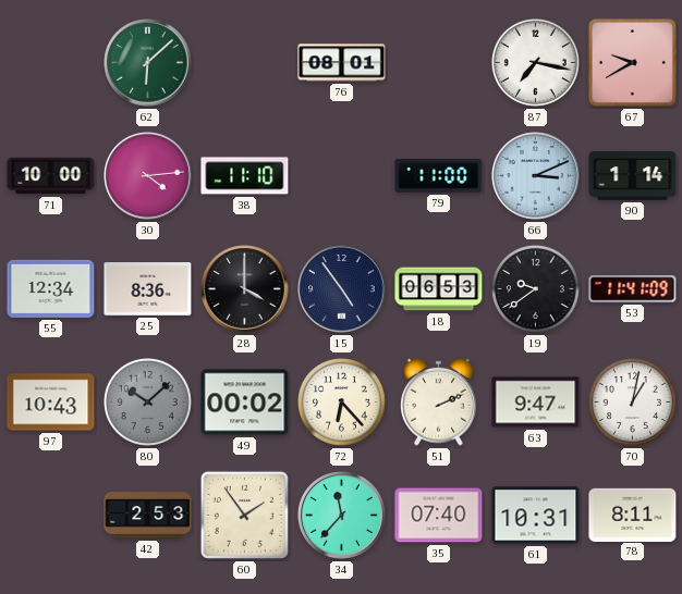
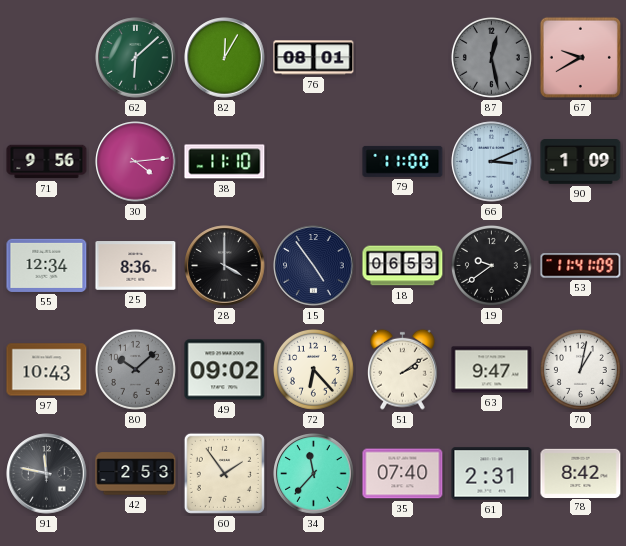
82: none -> 12:05
87: 7:17 -> 12:28
87 dial: white -> grey
71: 10:00 -> 9:56
90: 1:14 -> 1:09
49: 00:02 -> 09:02
51: 2:11 -> 2:09
91: none -> 11:47
61: 10:31 -> 2:31
78: 8:11 -> 8:42
